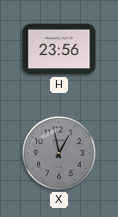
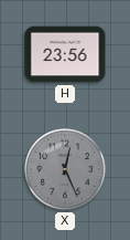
X: 12:58 -> 12:26
